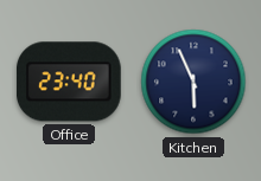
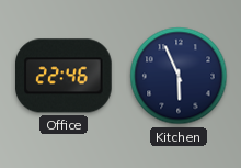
Office: 23:40 -> 22:46
